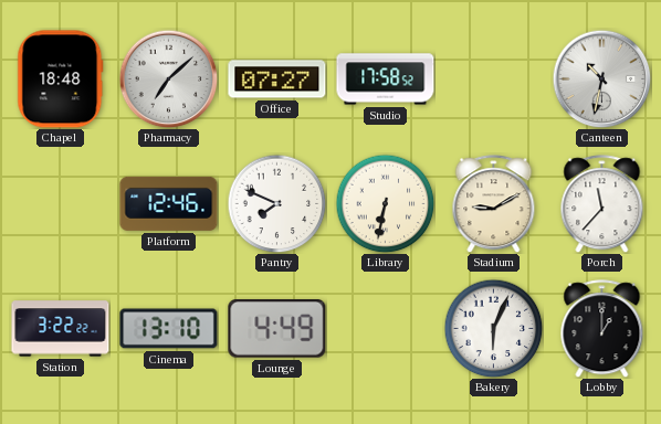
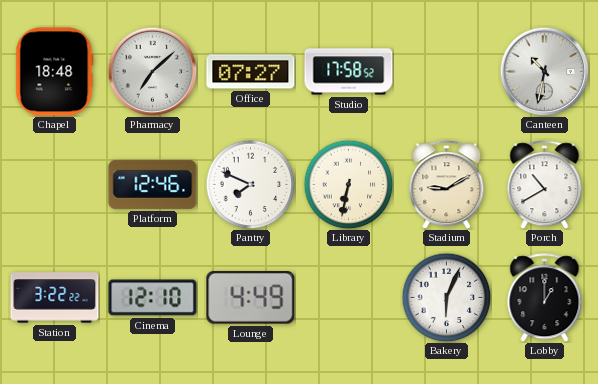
Porch: 11:37 -> 10:40
Cinema: 13:10 -> 12:10
